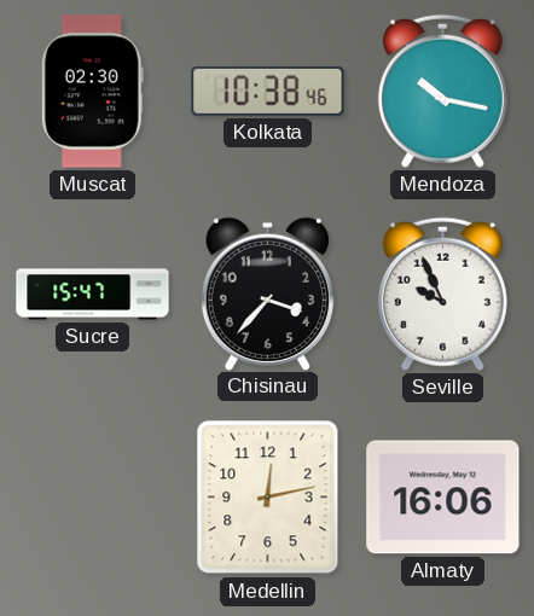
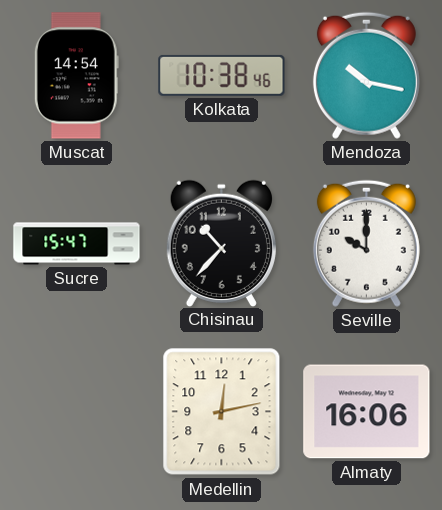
Muscat: 02:30 -> 14:54
Chisinau: 3:37 -> 10:37
Seville: 9:56 -> 10:00
